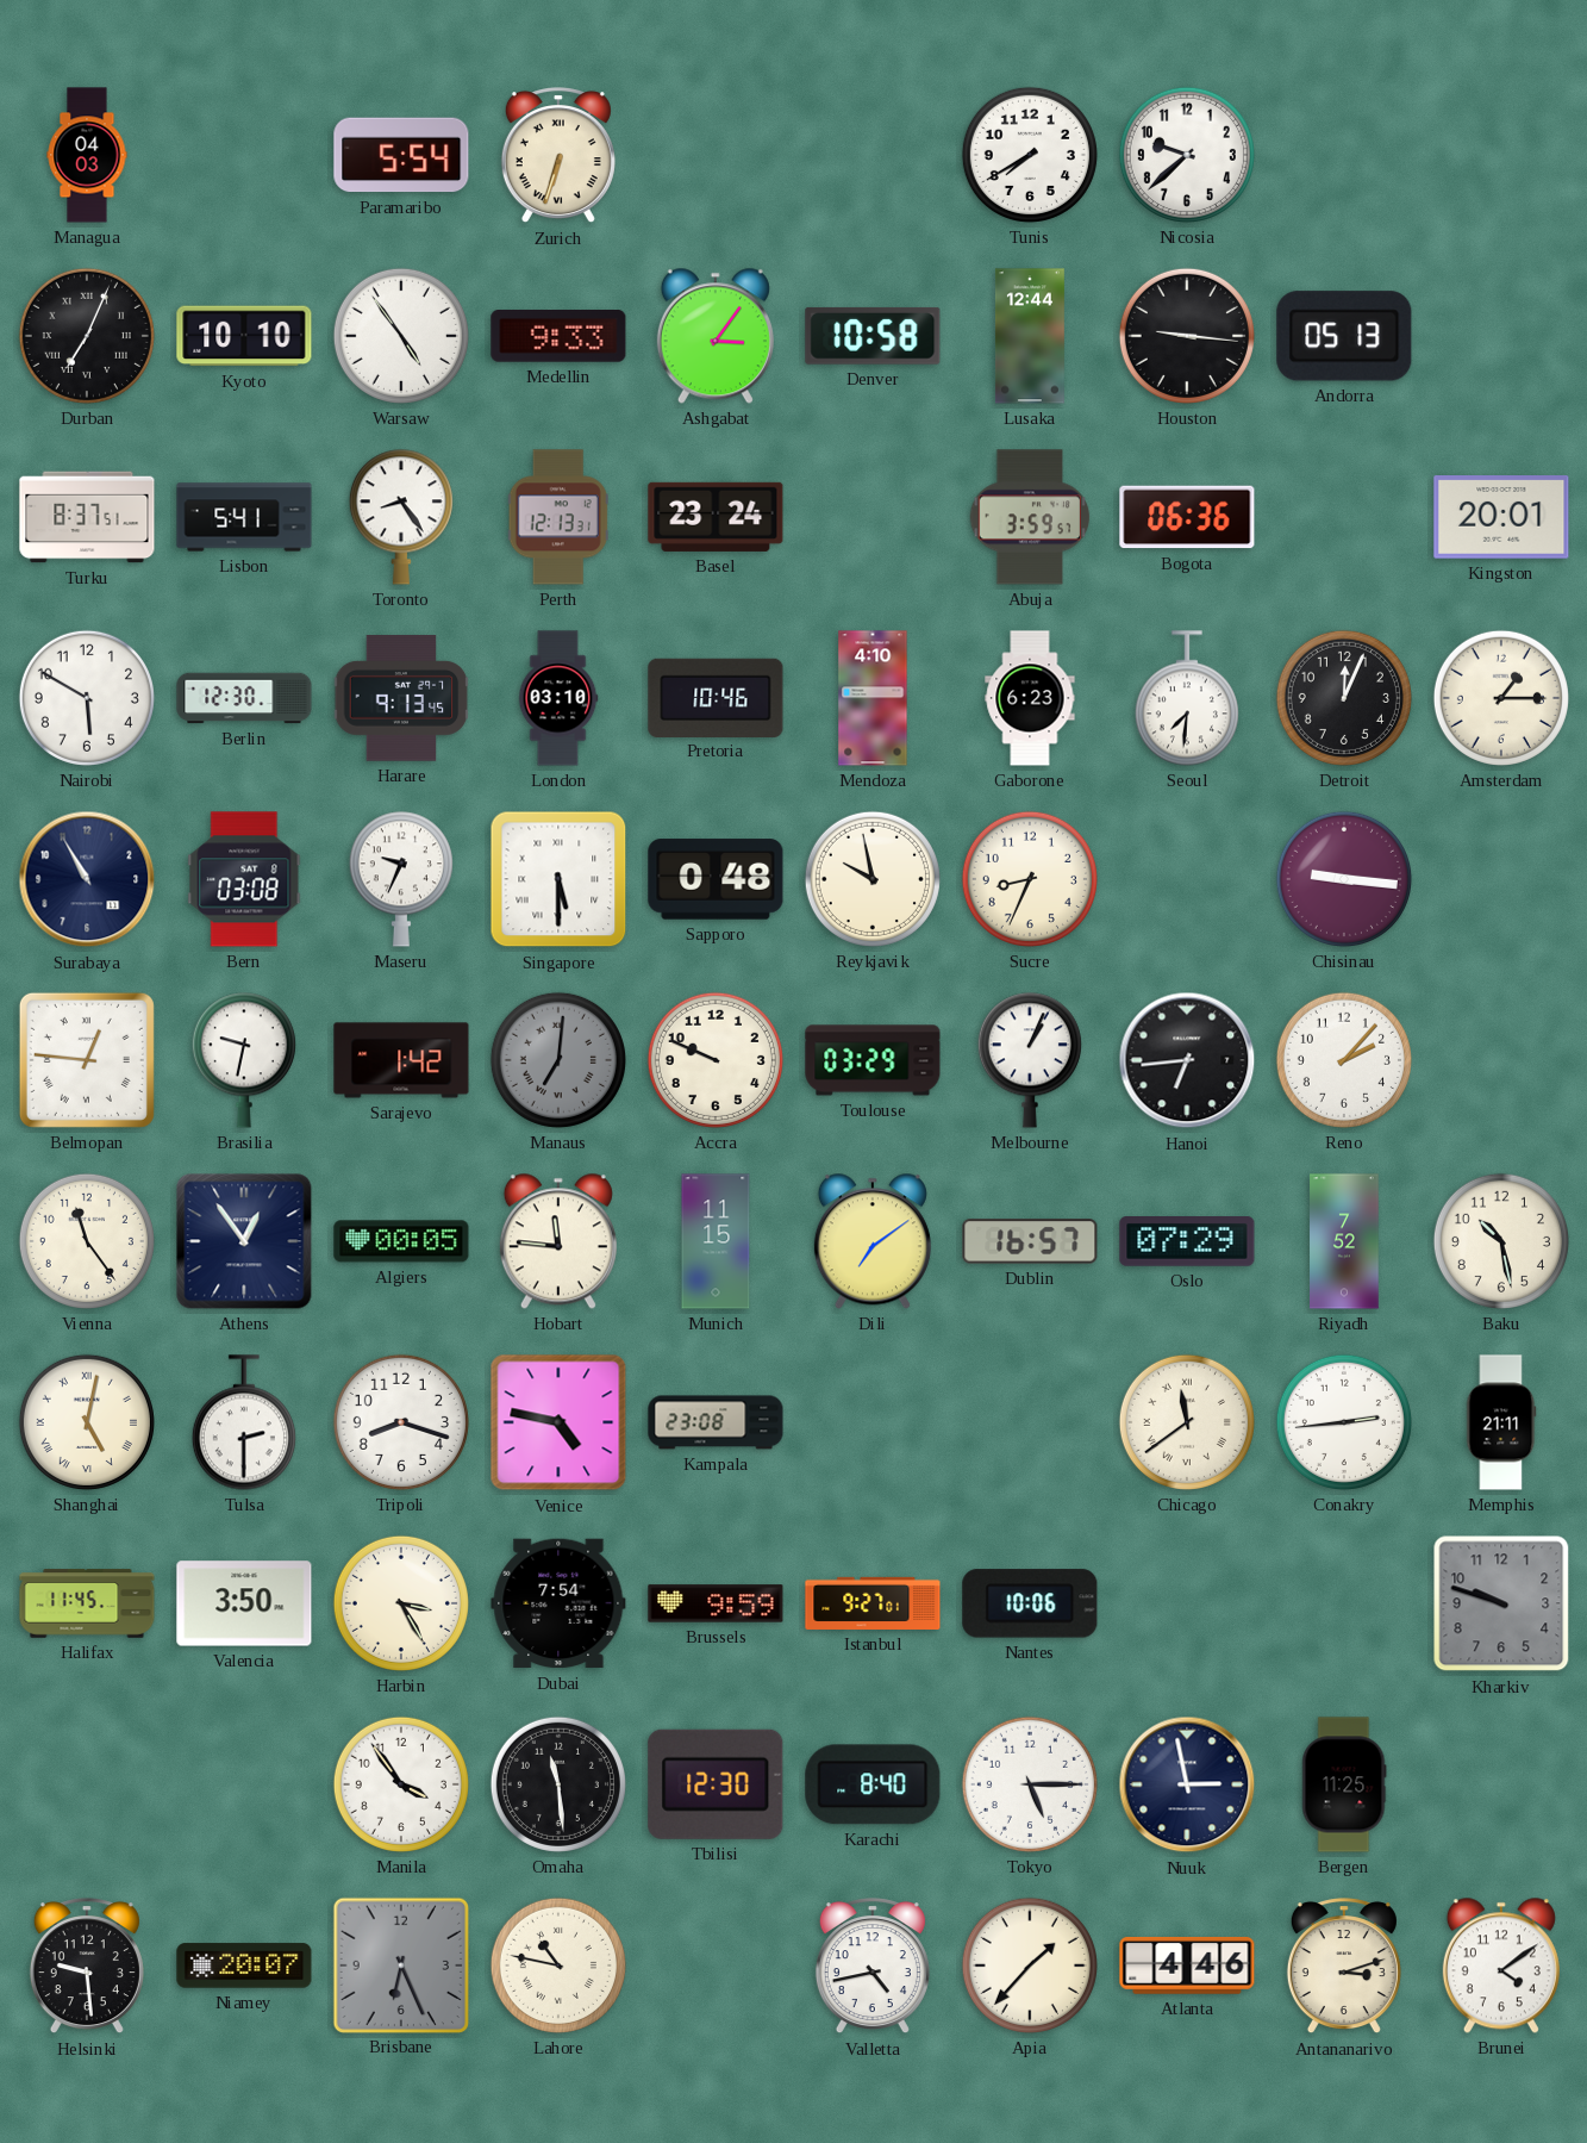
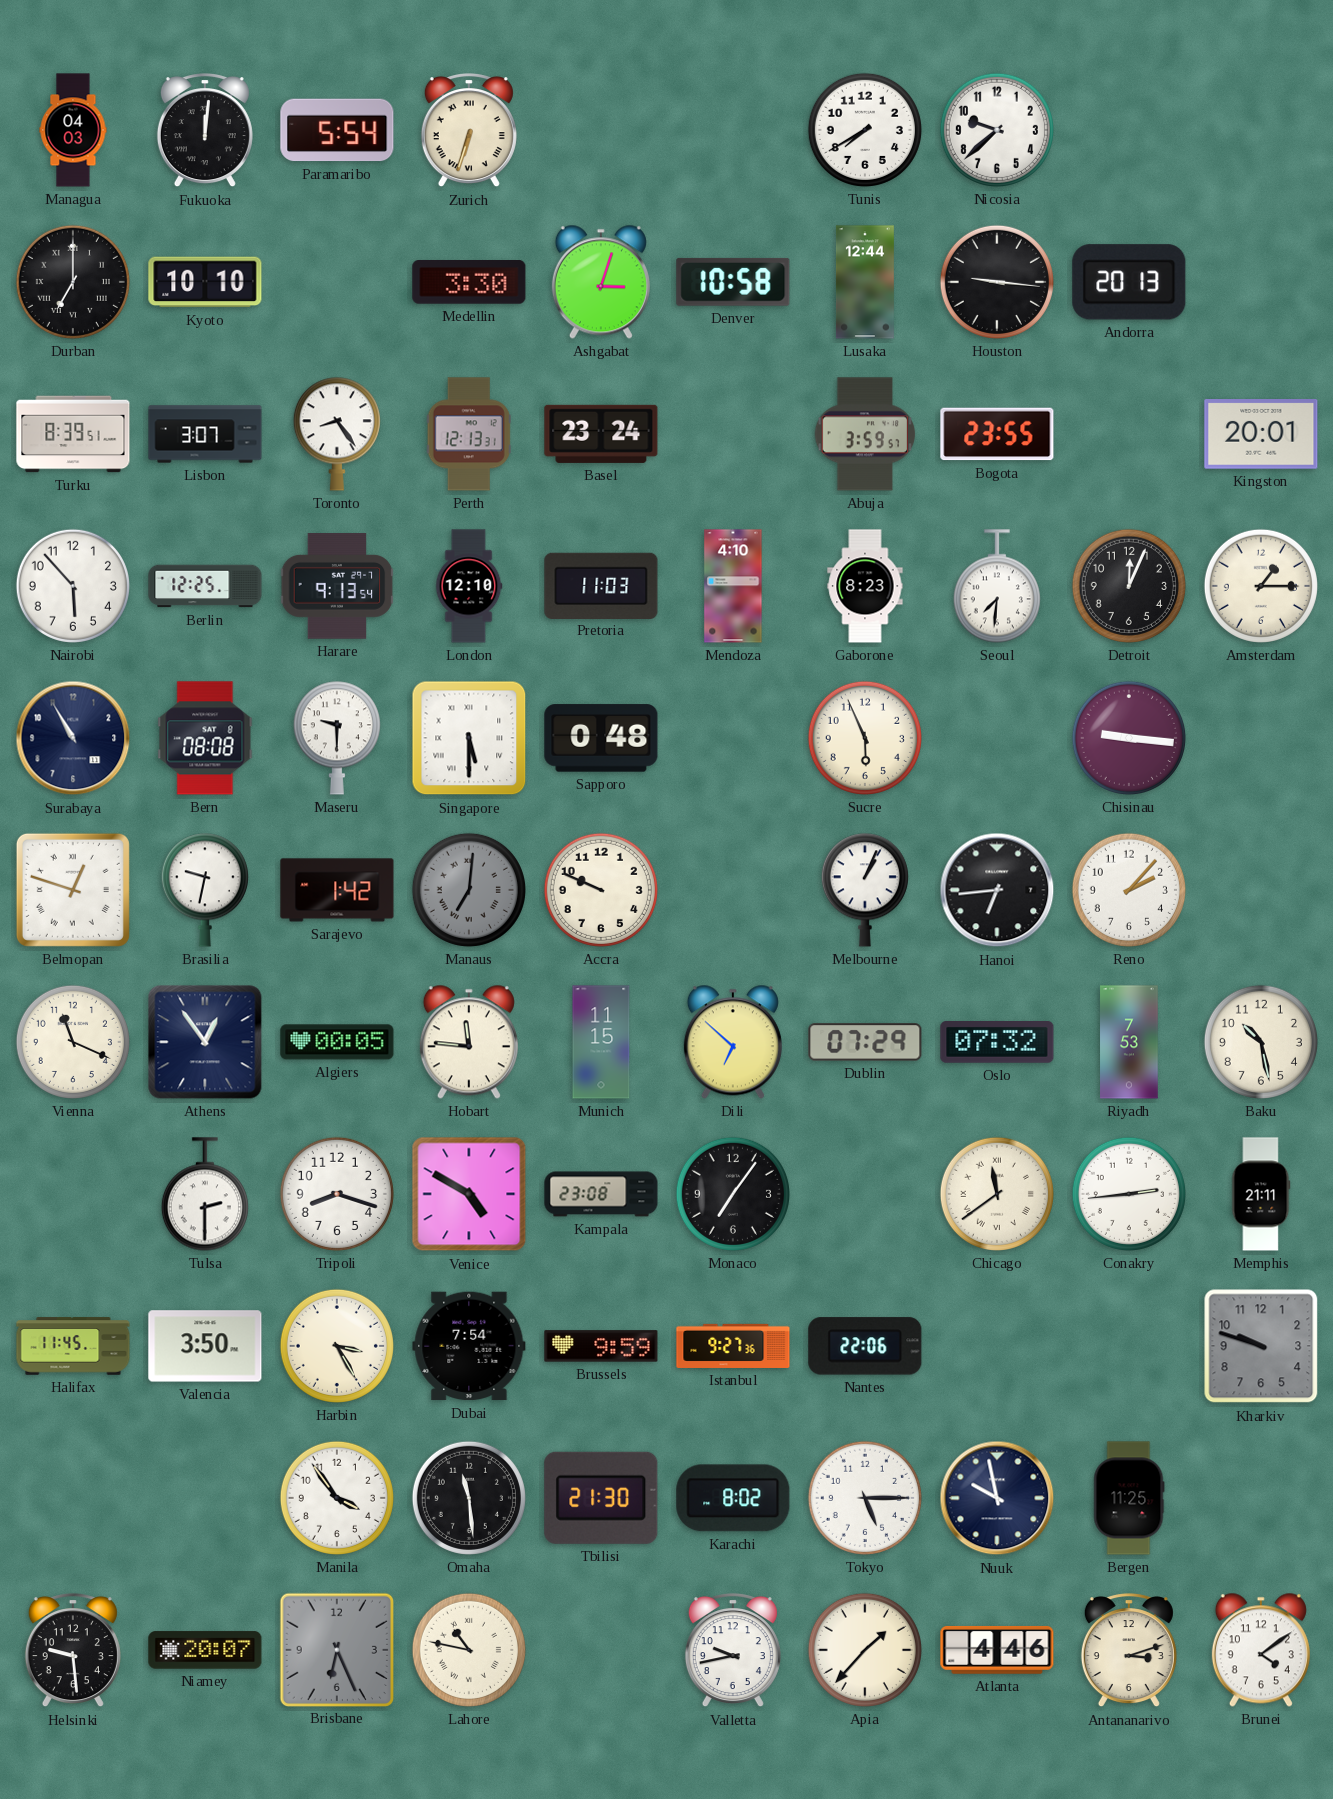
Fukuoka: none -> 12:01
Durban: 7:04 -> 7:00
Warsaw: 4:54 -> none
Medellin: 9:33 -> 3:30
Ashgabat: 3:06 -> 3:03
Andorra: 05:13 -> 20:13
Turku: 8:37 -> 8:39
Lisbon: 5:41 -> 3:07
Bogota: 06:36 -> 23:55
Nairobi: 5:50 -> 5:53
Berlin: 12:30 -> 12:25
Harare: 9:13:45 -> 9:13:54
London: 03:10 -> 12:10
Pretoria: 10:46 -> 11:03
Gaborone: 6:23 -> 8:23
Bern: 03:08 -> 08:08
Maseru: 9:34 -> 9:30
Reykjavik: 9:58 -> none
Sucre: 8:34 -> 5:56
Belmopan: 12:46 -> 12:48
Toulouse: 03:29 -> none
Vienna: 11:24 -> 11:19
Dili: 7:09 -> 6:52
Dublin: 16:57 -> 07:29
Oslo: 07:29 -> 07:32
Riyadh: 7:52 -> 7:53
Shanghai: 5:02 -> none
Venice: 4:47 -> 4:50
Monaco: none -> 7:06
Istanbul: 9:27:01 -> 9:27:36
Nantes: 10:06 -> 22:06
Tbilisi: 12:30 -> 21:30
Karachi: 8:40 -> 8:02
Nuuk: 2:58 -> 9:58
Valletta: 4:43 -> 9:43
